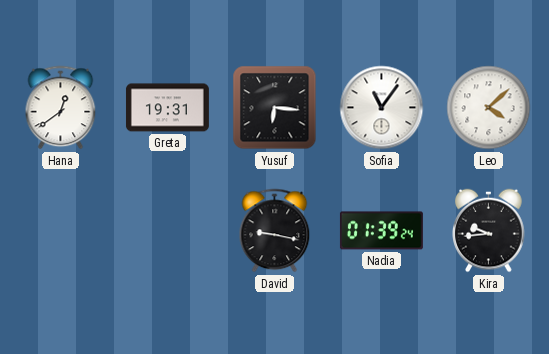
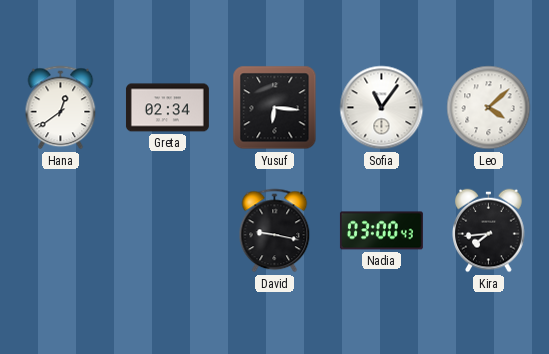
Greta: 19:31 -> 02:34
Nadia: 01:39 -> 03:00
Kira: 9:44 -> 7:44
